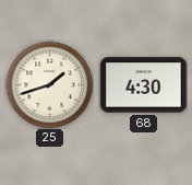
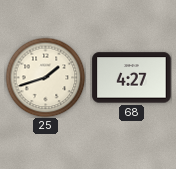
68: 4:30 -> 4:27
